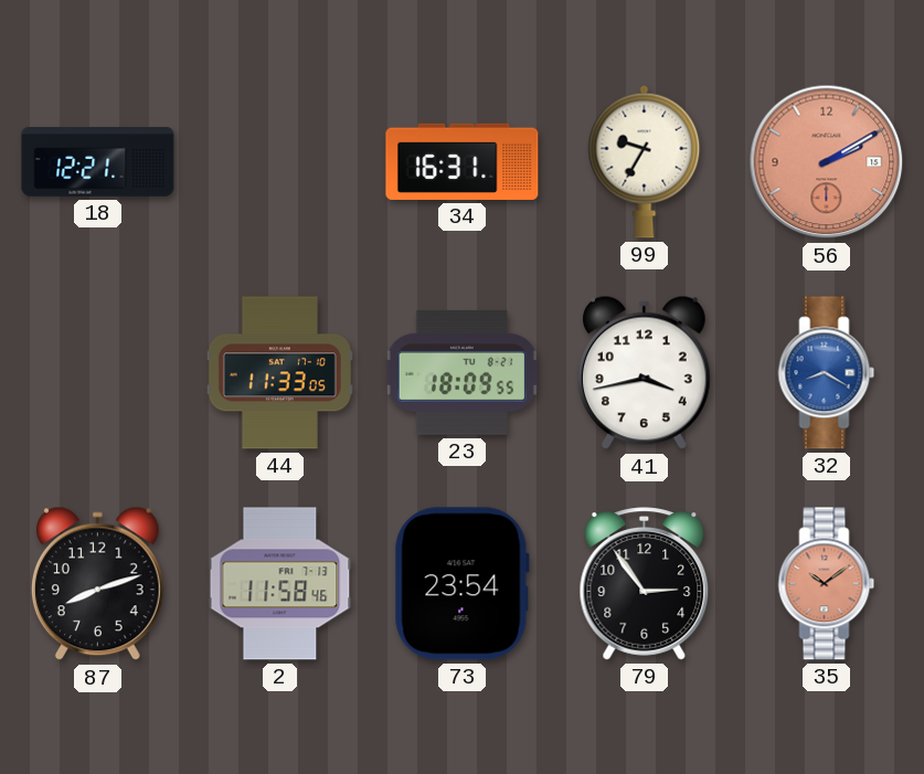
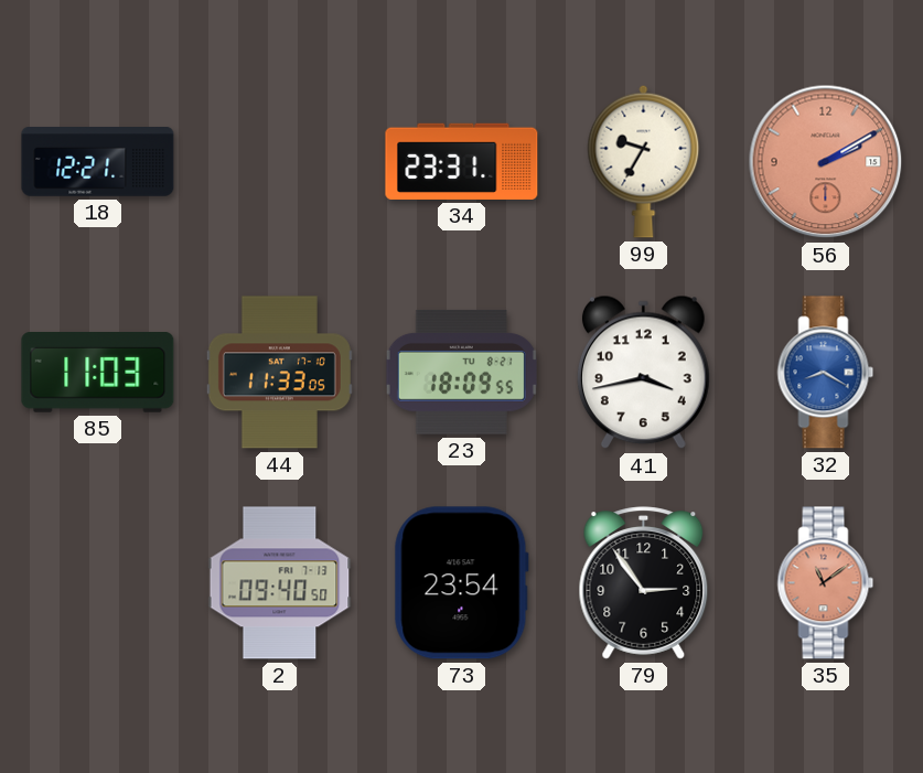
34: 16:31 -> 23:31
85: none -> 11:03
87: 8:12 -> none
2: 11:58 -> 09:40
35: 10:09 -> 11:09
